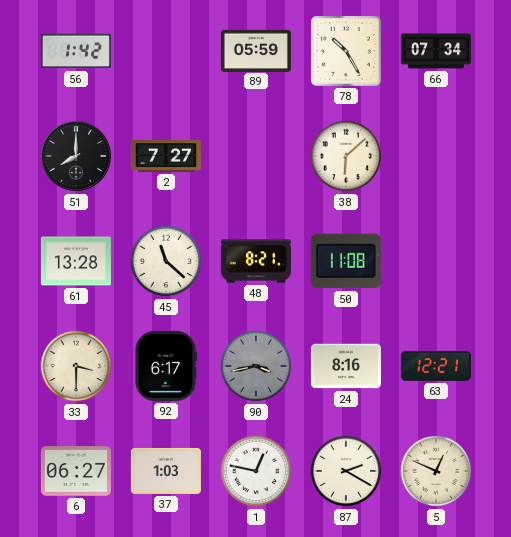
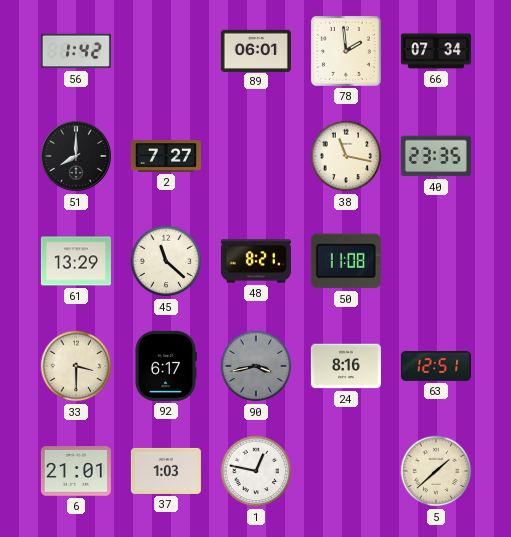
89: 05:59 -> 06:01
78: 10:25 -> 1:59
38: 6:08 -> 11:17
40: none -> 23:35
61: 13:28 -> 13:29
63: 12:21 -> 12:51
6: 06:27 -> 21:01
87: 2:20 -> none
5: 12:49 -> 1:38
